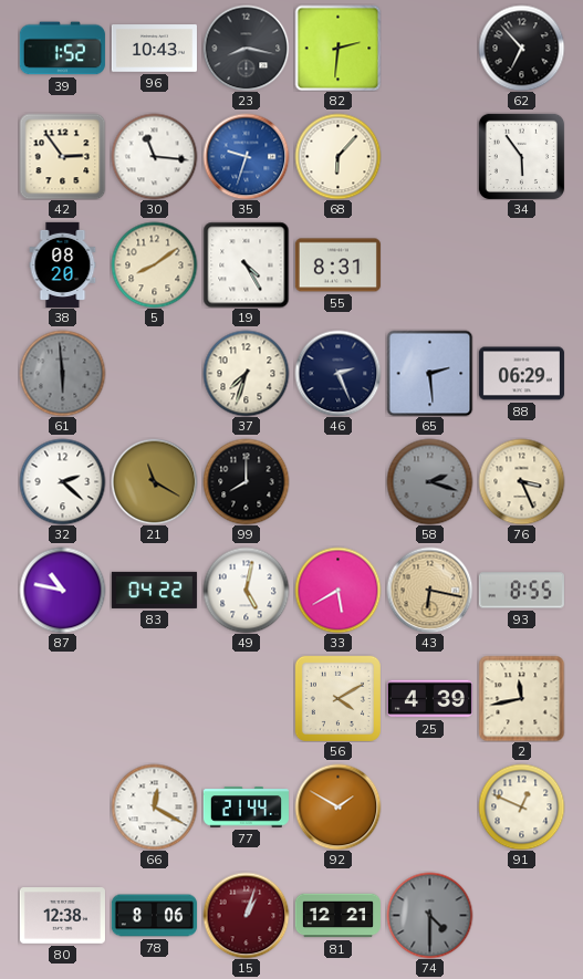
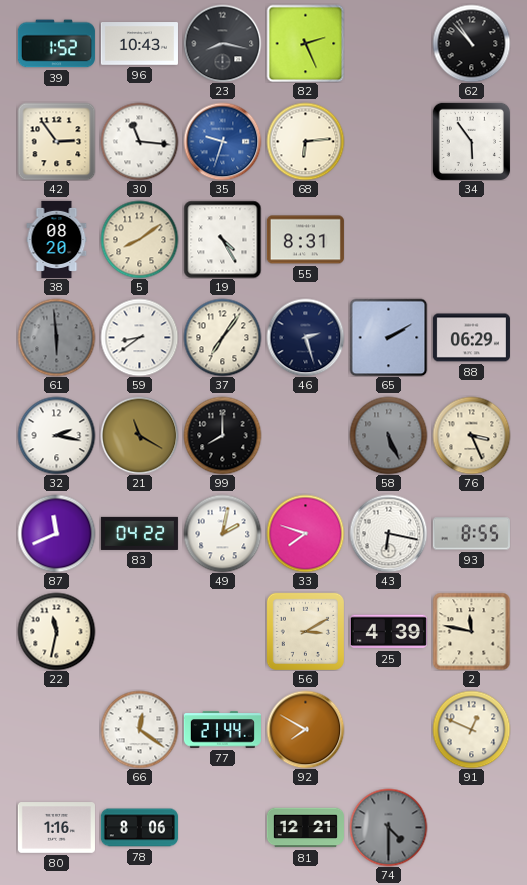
82: 2:31 -> 2:26
62: 6:53 -> 10:53
68: 6:07 -> 6:14
59: none -> 8:39
37: 7:33 -> 7:06
46: 2:26 -> 2:27
65: 2:29 -> 2:10
32: 2:22 -> 2:17
58: 2:18 -> 5:26
87: 10:47 -> 11:41
49: 5:02 -> 2:02
33: 5:40 -> 7:48
43 dial: champagne -> white
22: none -> 11:32
56: 4:10 -> 3:10
2: 11:43 -> 11:47
66: 12:20 -> 12:21
92: 1:50 -> 7:50
80: 12:38 -> 1:16
15: 1:03 -> none
